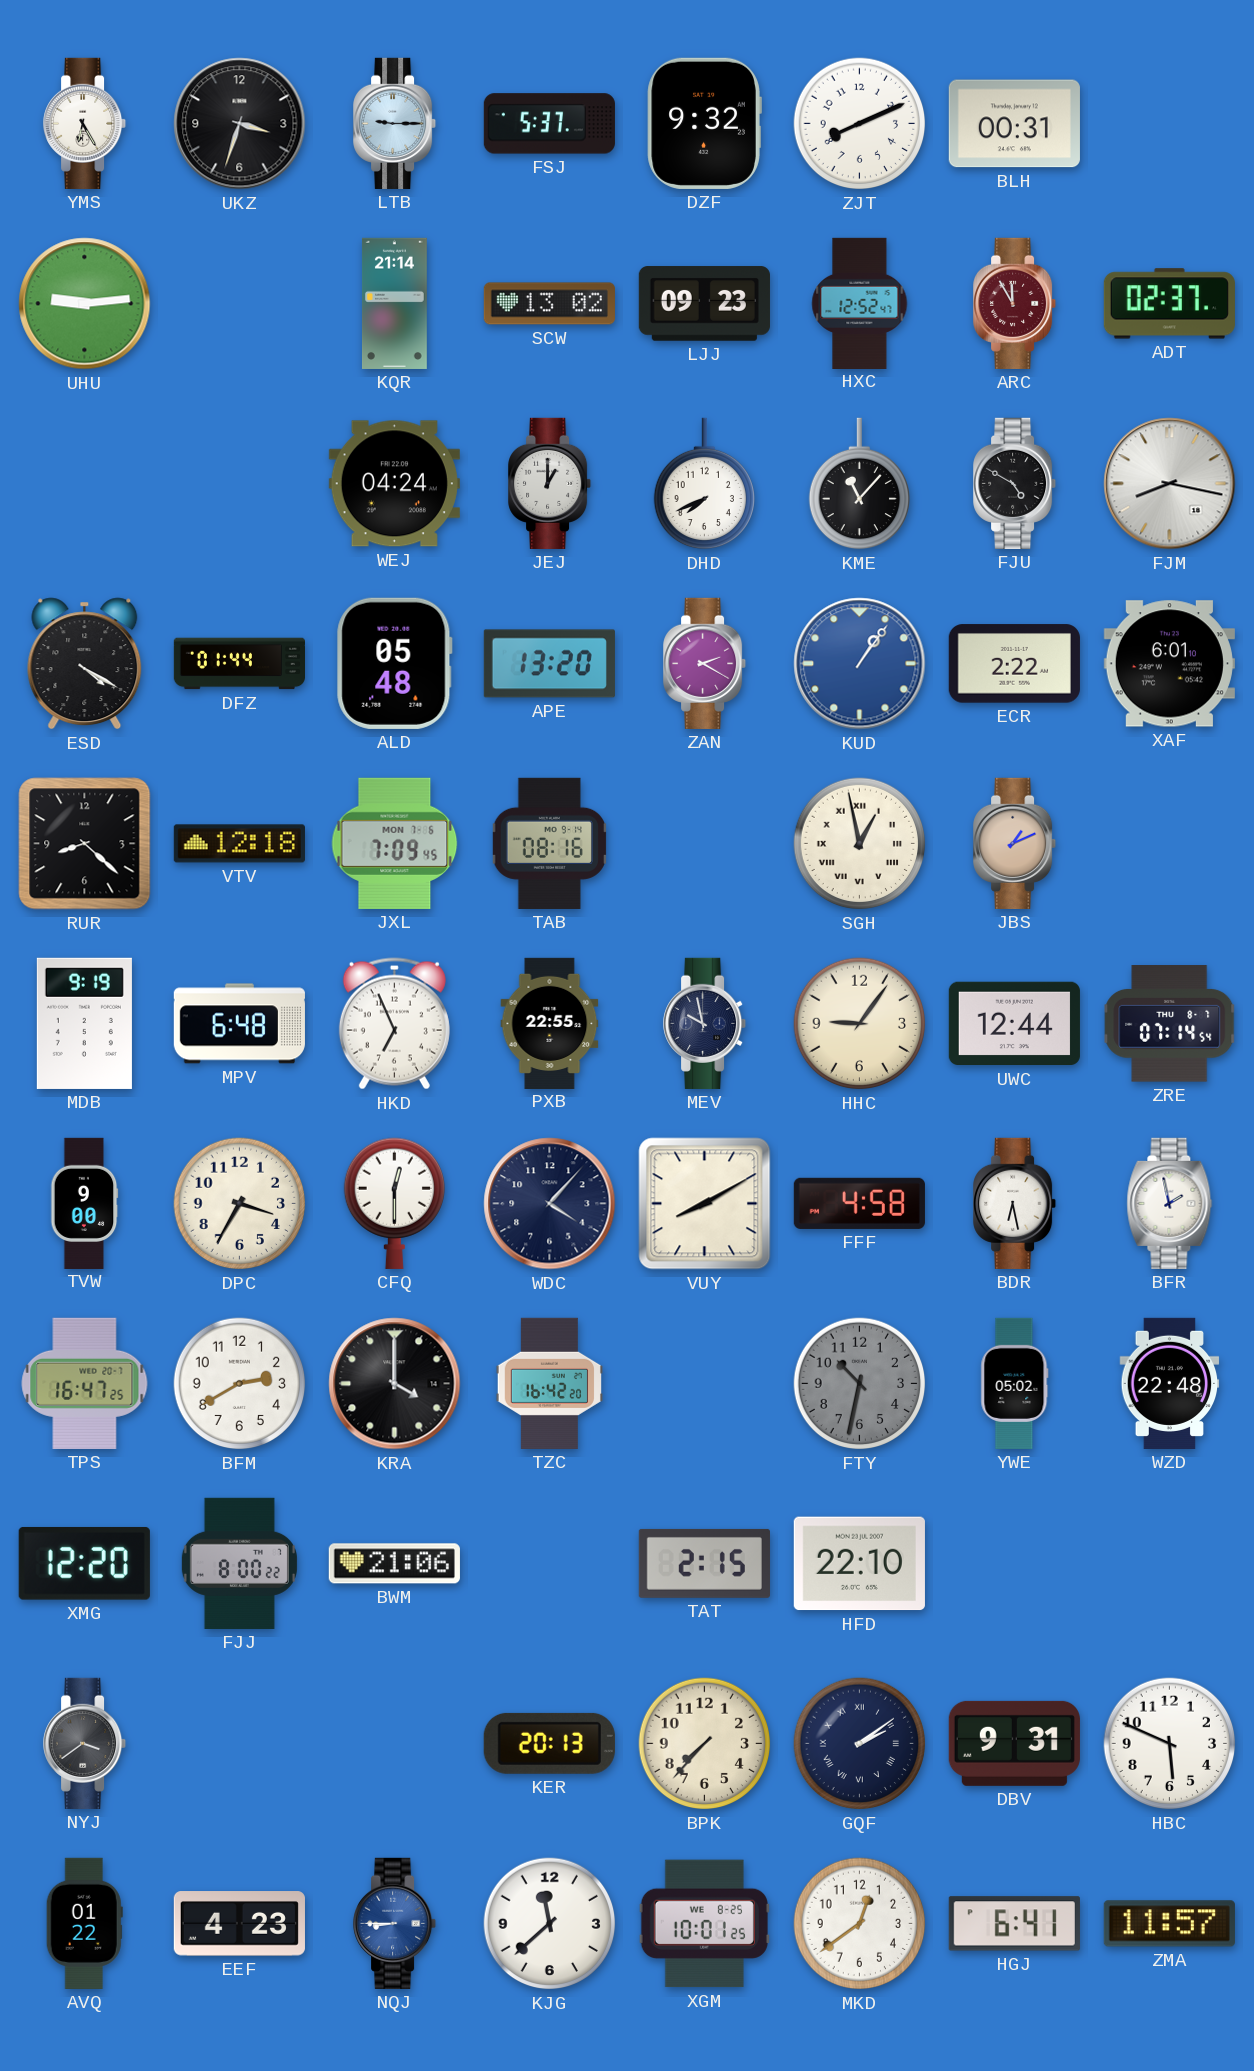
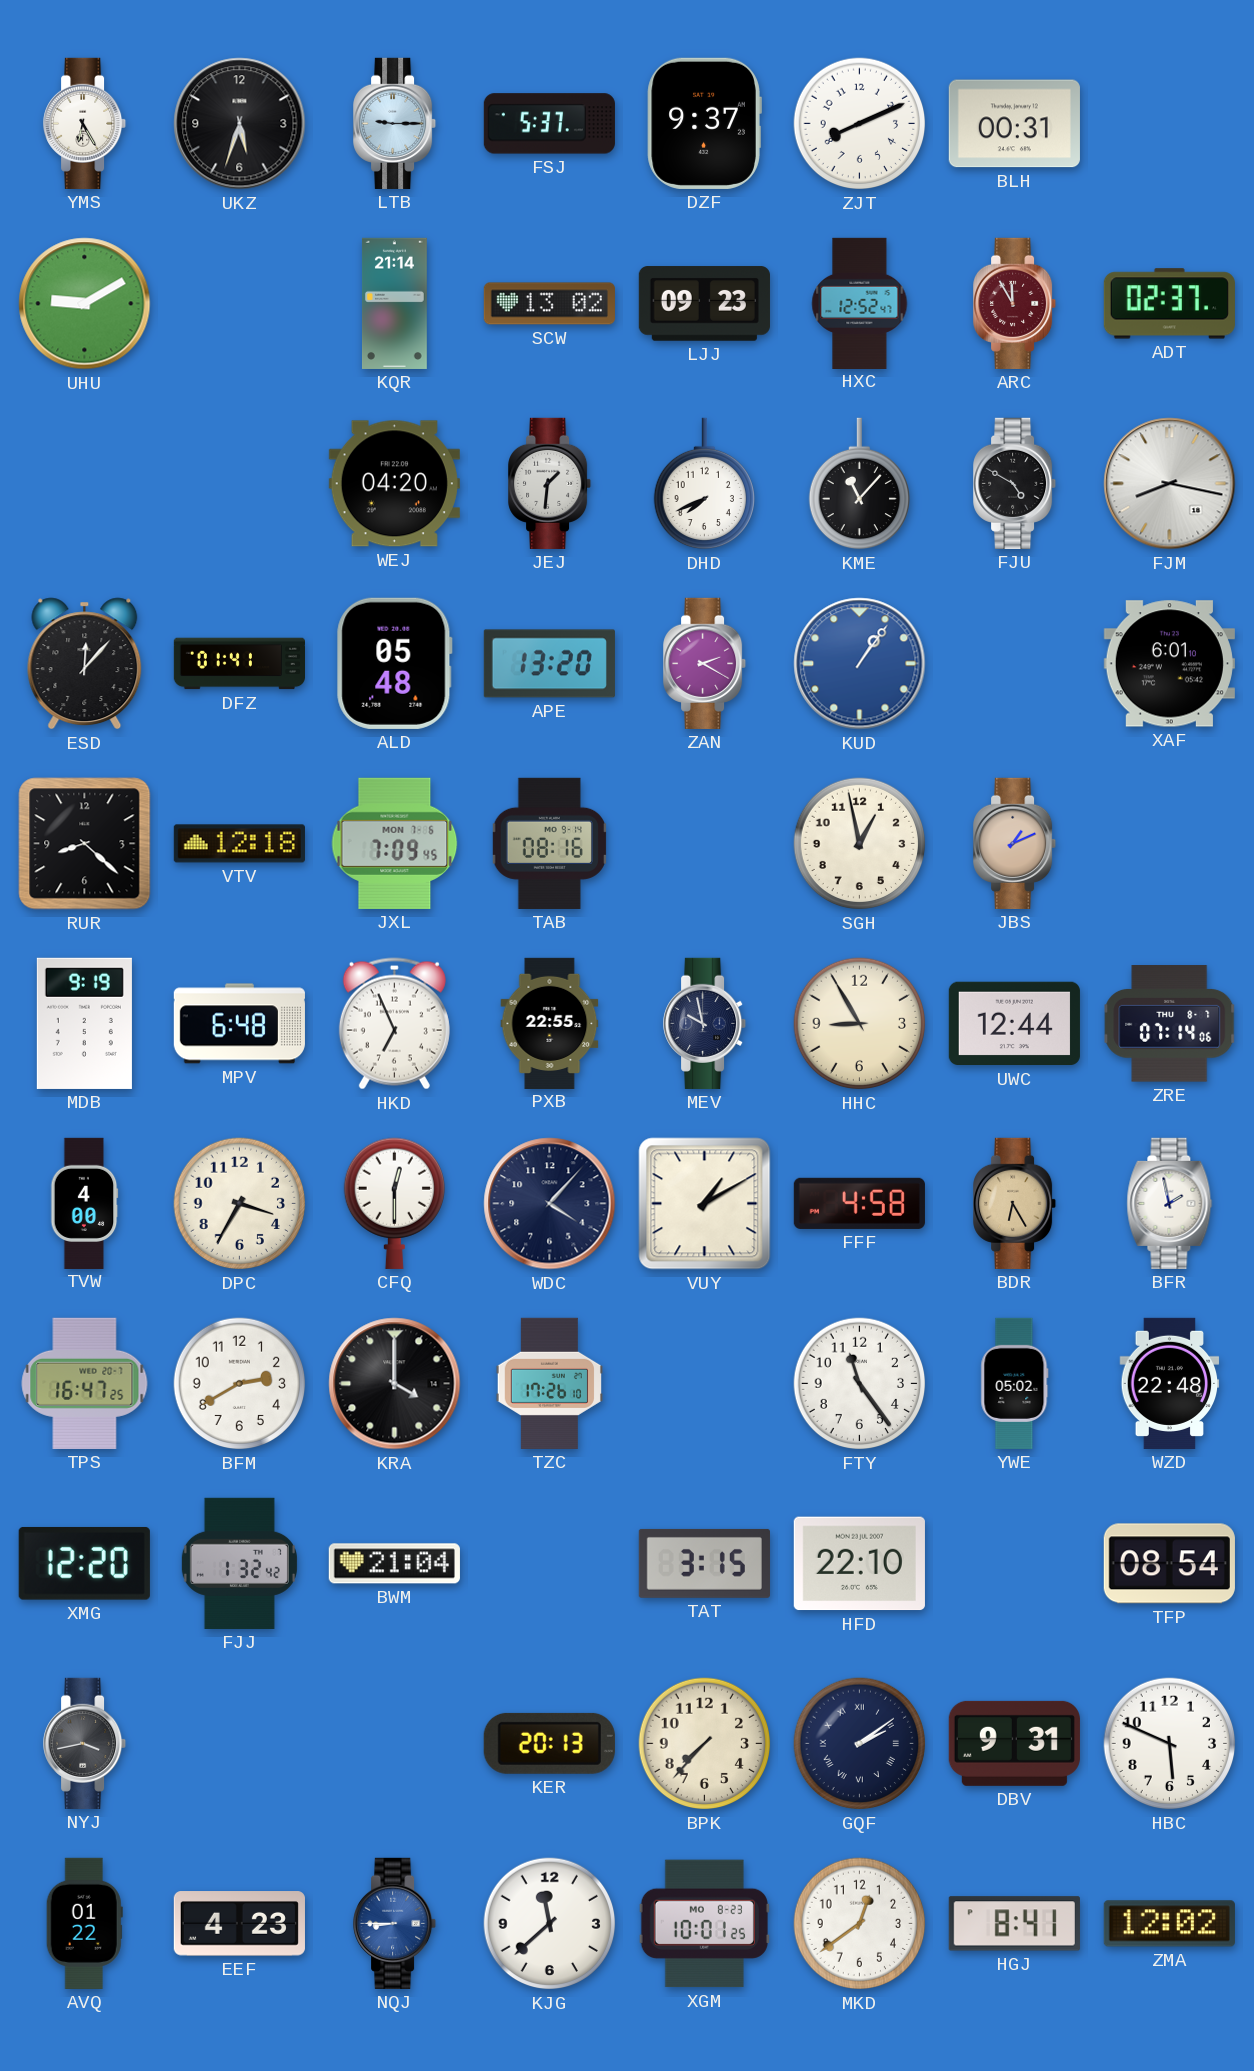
UKZ: 3:33 -> 5:33
DZF: 9:32 -> 9:37
UHU: 9:14 -> 9:10
WEJ: 04:24 -> 04:20
JEJ: 1:00 -> 1:31
ESD: 4:20 -> 12:07
DFZ: 01:44 -> 01:41
ECR: 2:22 -> none
SGH numerals: Roman -> Arabic
HHC: 9:06 -> 8:55
ZRE: 07:14:54 -> 07:14:06
TVW: 9:00 -> 4:00
VUY: 8:10 -> 1:10
BDR: 6:28 -> 6:25
BDR dial: white -> champagne
TZC: 16:42 -> 17:26
FTY: 10:32 -> 11:24
FTY dial: grey -> white
FJJ: 8:00 -> 1:32
BWM: 21:06 -> 21:04
TAT: 2:15 -> 3:15
TFP: none -> 08:54
NYJ: 3:39 -> 3:43
XGM date: WE 8-25 -> MO 8-23
HGJ: 6:41 -> 8:41
ZMA: 11:57 -> 12:02
